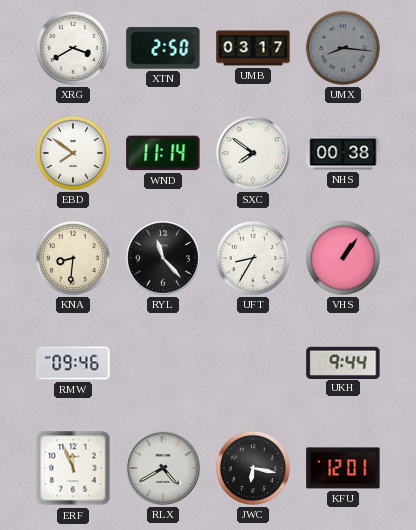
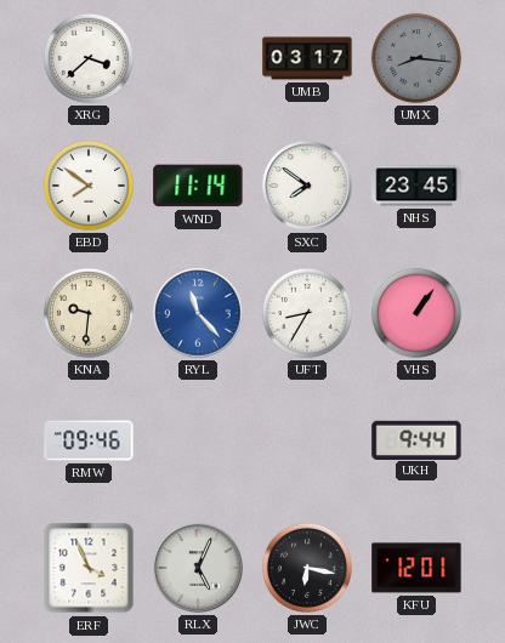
XRG: 3:40 -> 3:38
XTN: 2:50 -> none
NHS: 00:38 -> 23:45
KNA: 8:31 -> 9:31
RYL dial: black -> blue
ERF: 11:56 -> 3:56
RLX: 4:40 -> 5:04
